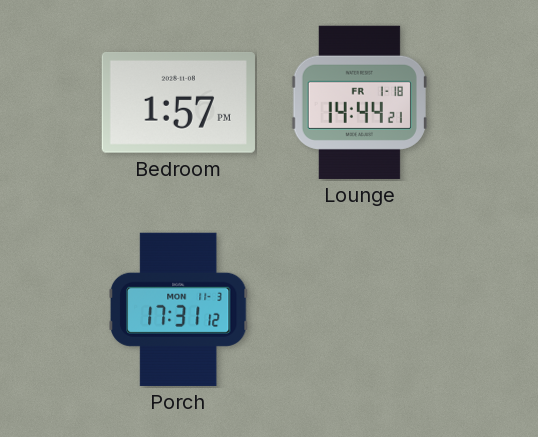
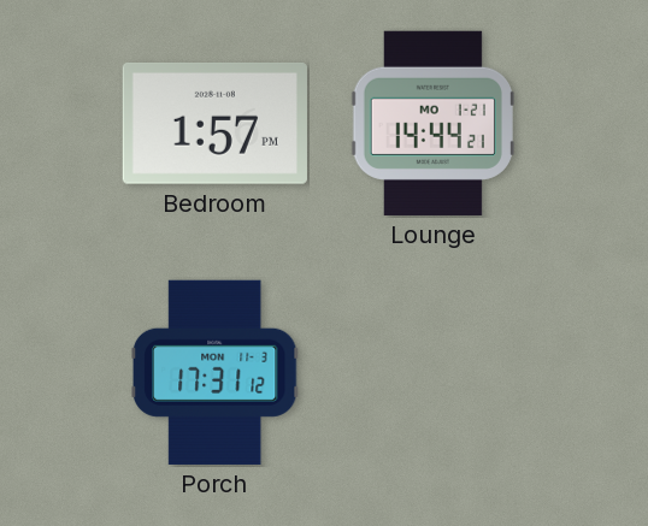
Lounge date: FR 1-18 -> MO 1-21
